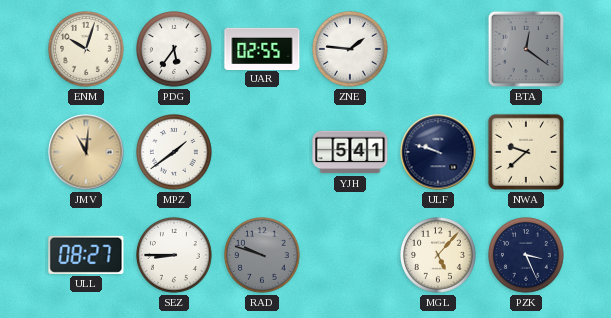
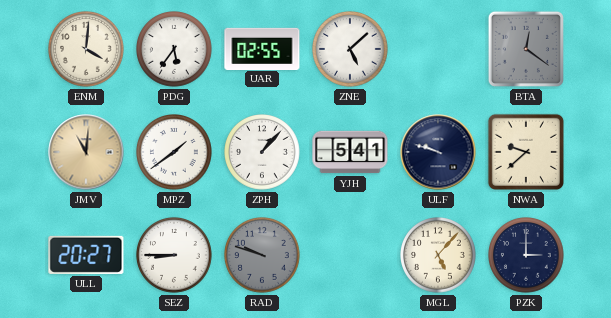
ENM: 10:03 -> 4:01
ZNE: 1:46 -> 5:08
ZPH: none -> 1:07
ULL: 08:27 -> 20:27
PZK: 3:26 -> 3:00
